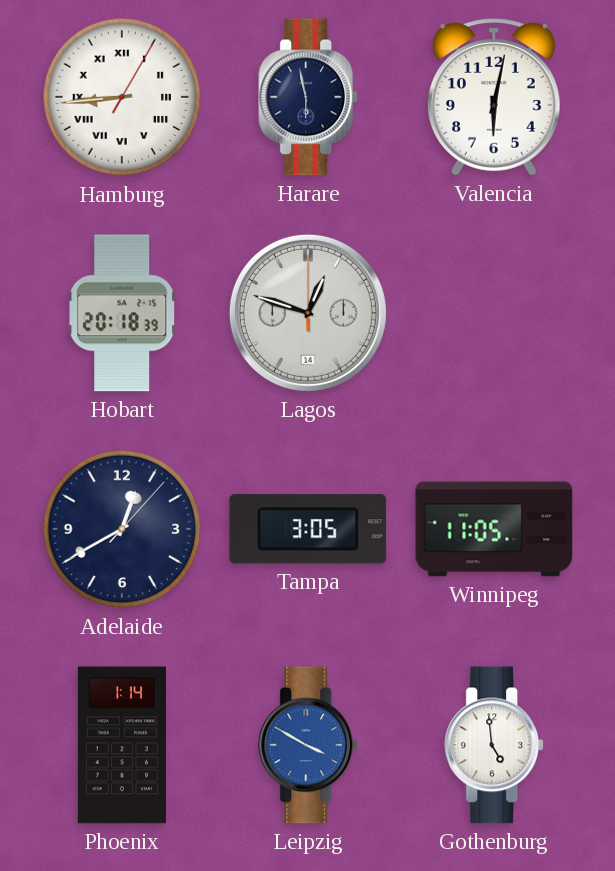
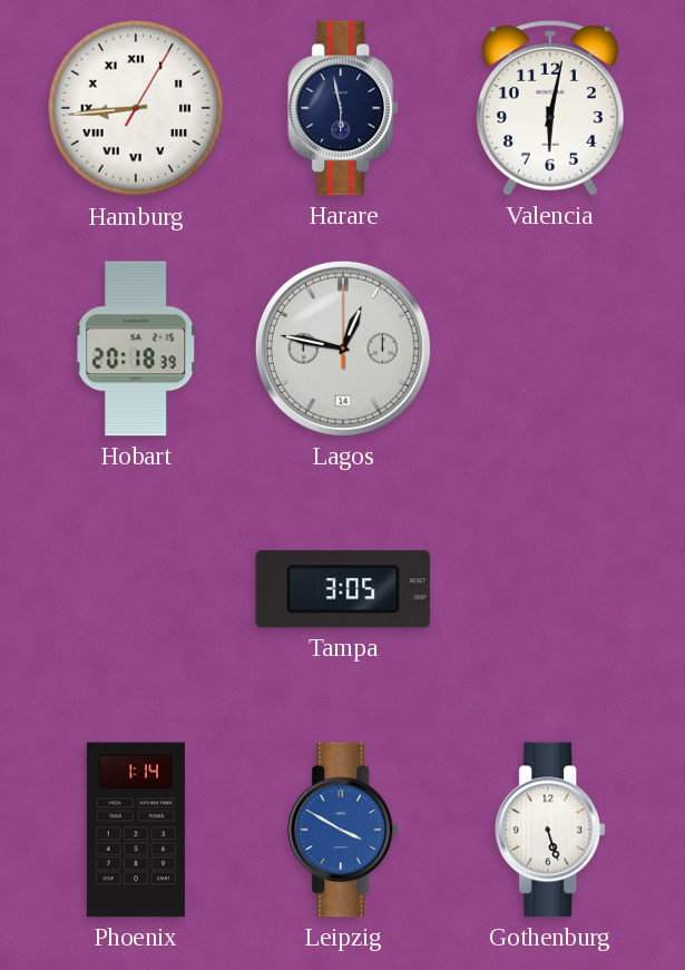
Lagos: 12:48 -> 12:47
Adelaide: 12:40 -> none
Winnipeg: 11:05 -> none
Gothenburg: 4:59 -> 5:27
